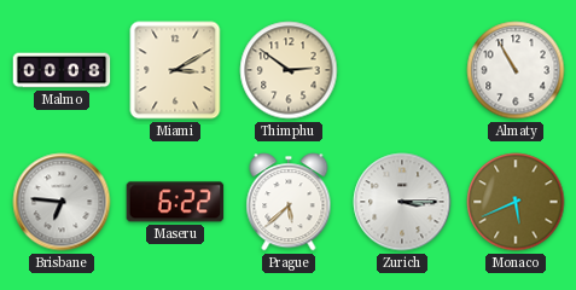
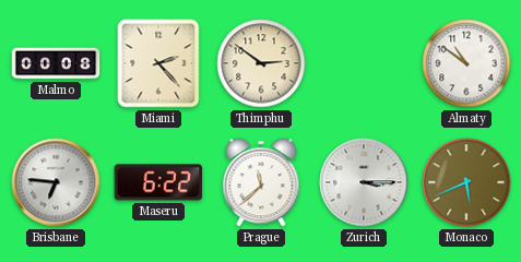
Miami: 3:10 -> 2:23
Almaty: 10:55 -> 10:51
Prague: 5:38 -> 11:38
